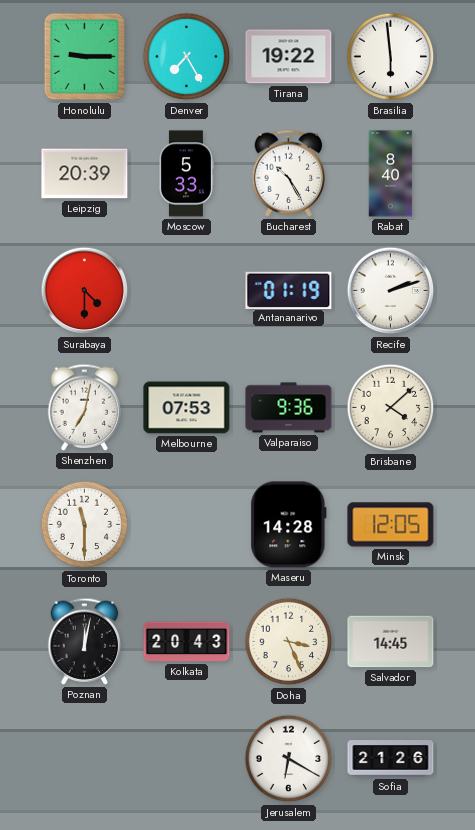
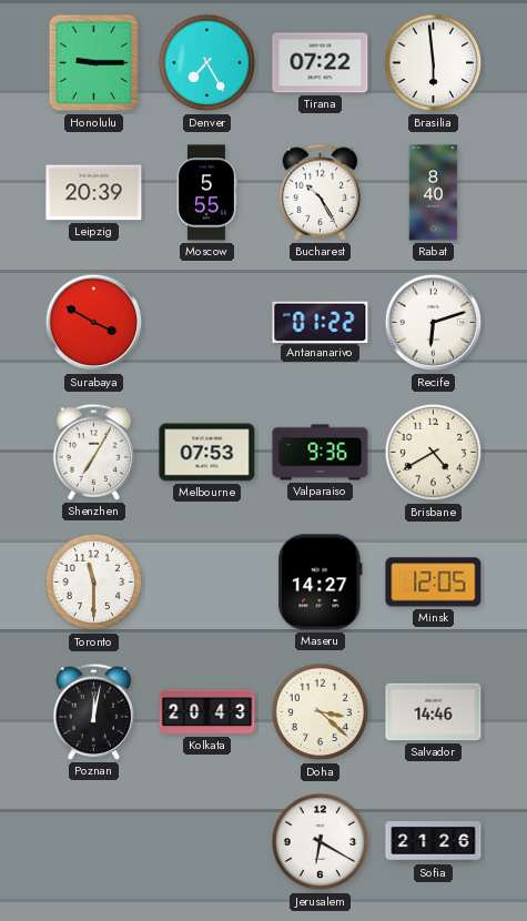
Tirana: 19:22 -> 07:22
Moscow: 5:33 -> 5:55
Surabaya: 4:30 -> 3:50
Antananarivo: 01:19 -> 01:22
Recife: 2:12 -> 6:12
Shenzhen: 7:02 -> 7:05
Brisbane: 4:08 -> 4:40
Maseru: 14:28 -> 14:27
Doha: 3:26 -> 3:22
Salvador: 14:45 -> 14:46
